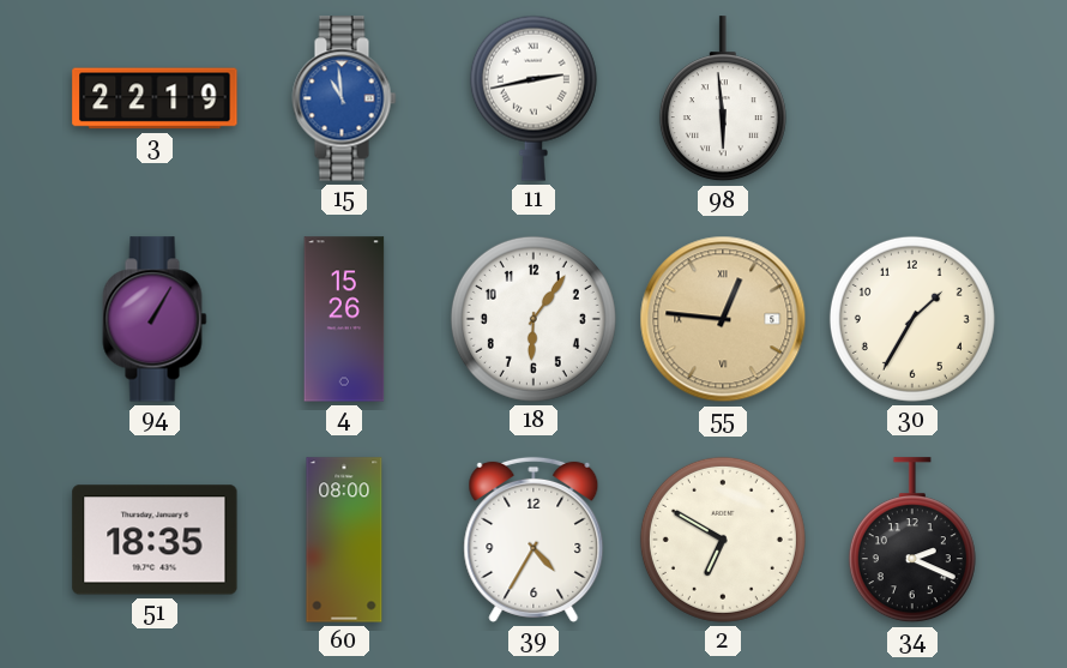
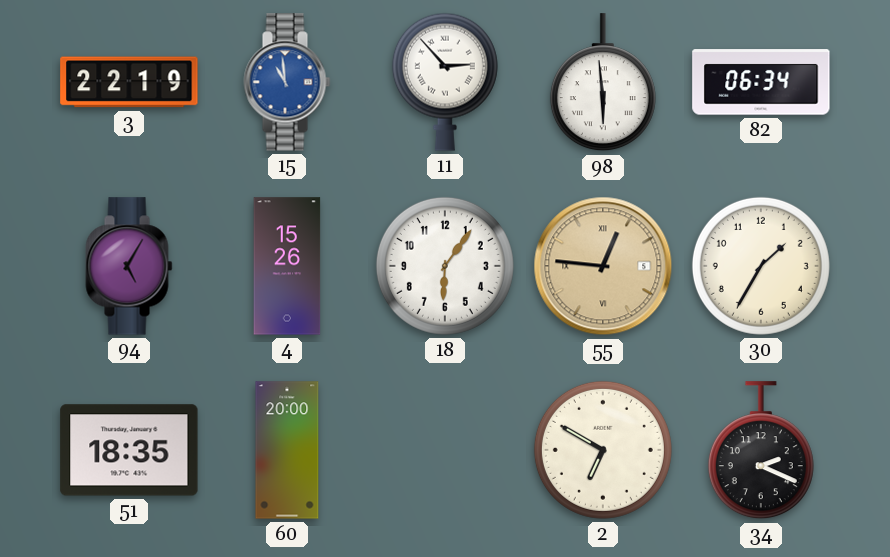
11: 2:43 -> 2:53
82: none -> 06:34
94: 1:05 -> 5:05
60: 08:00 -> 20:00
39: 4:35 -> none
